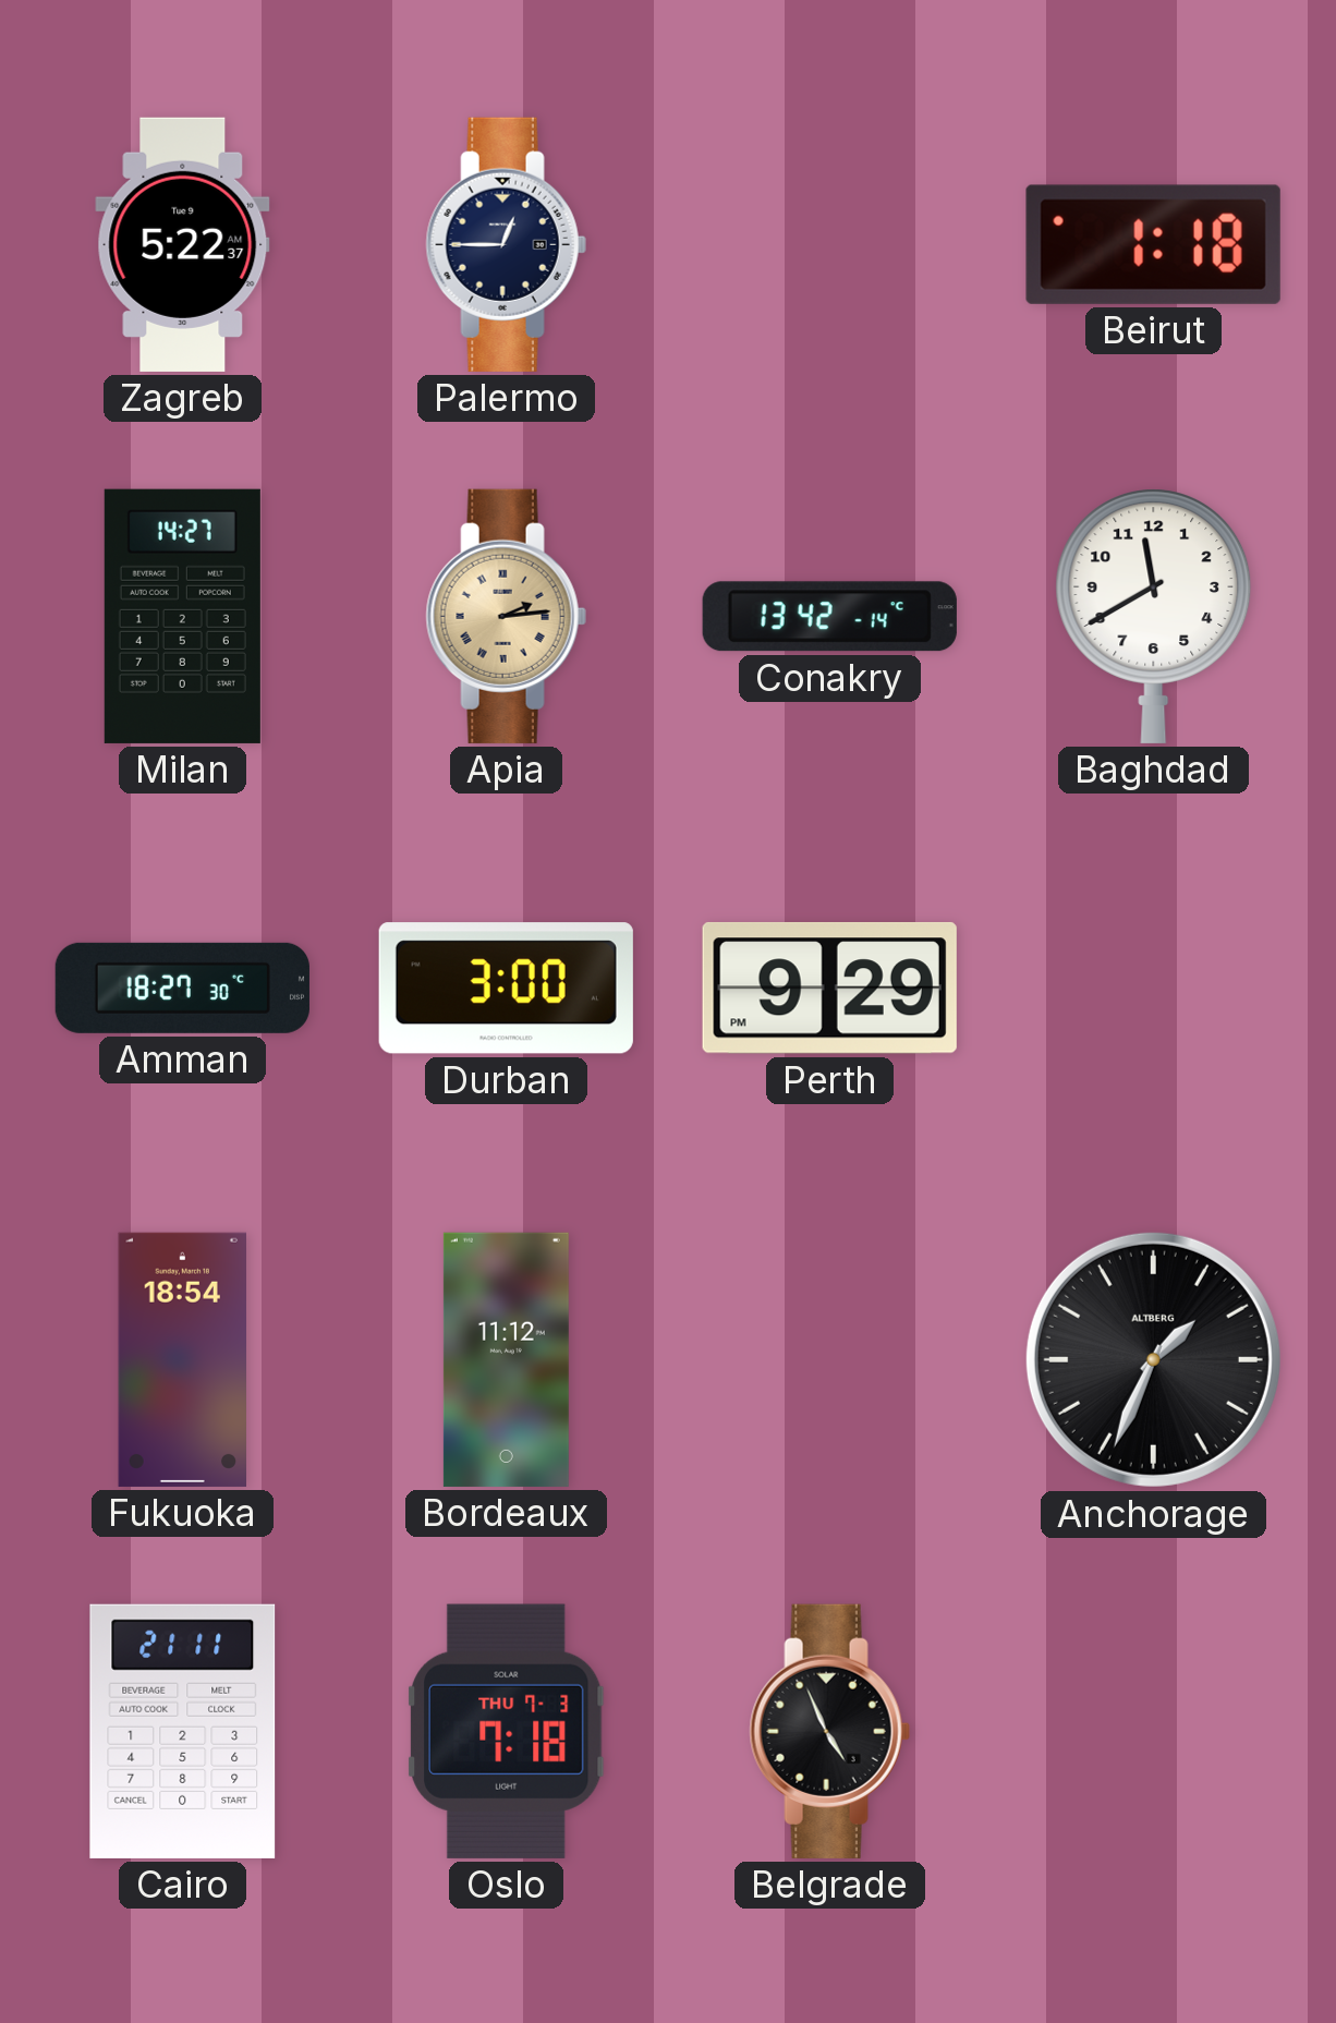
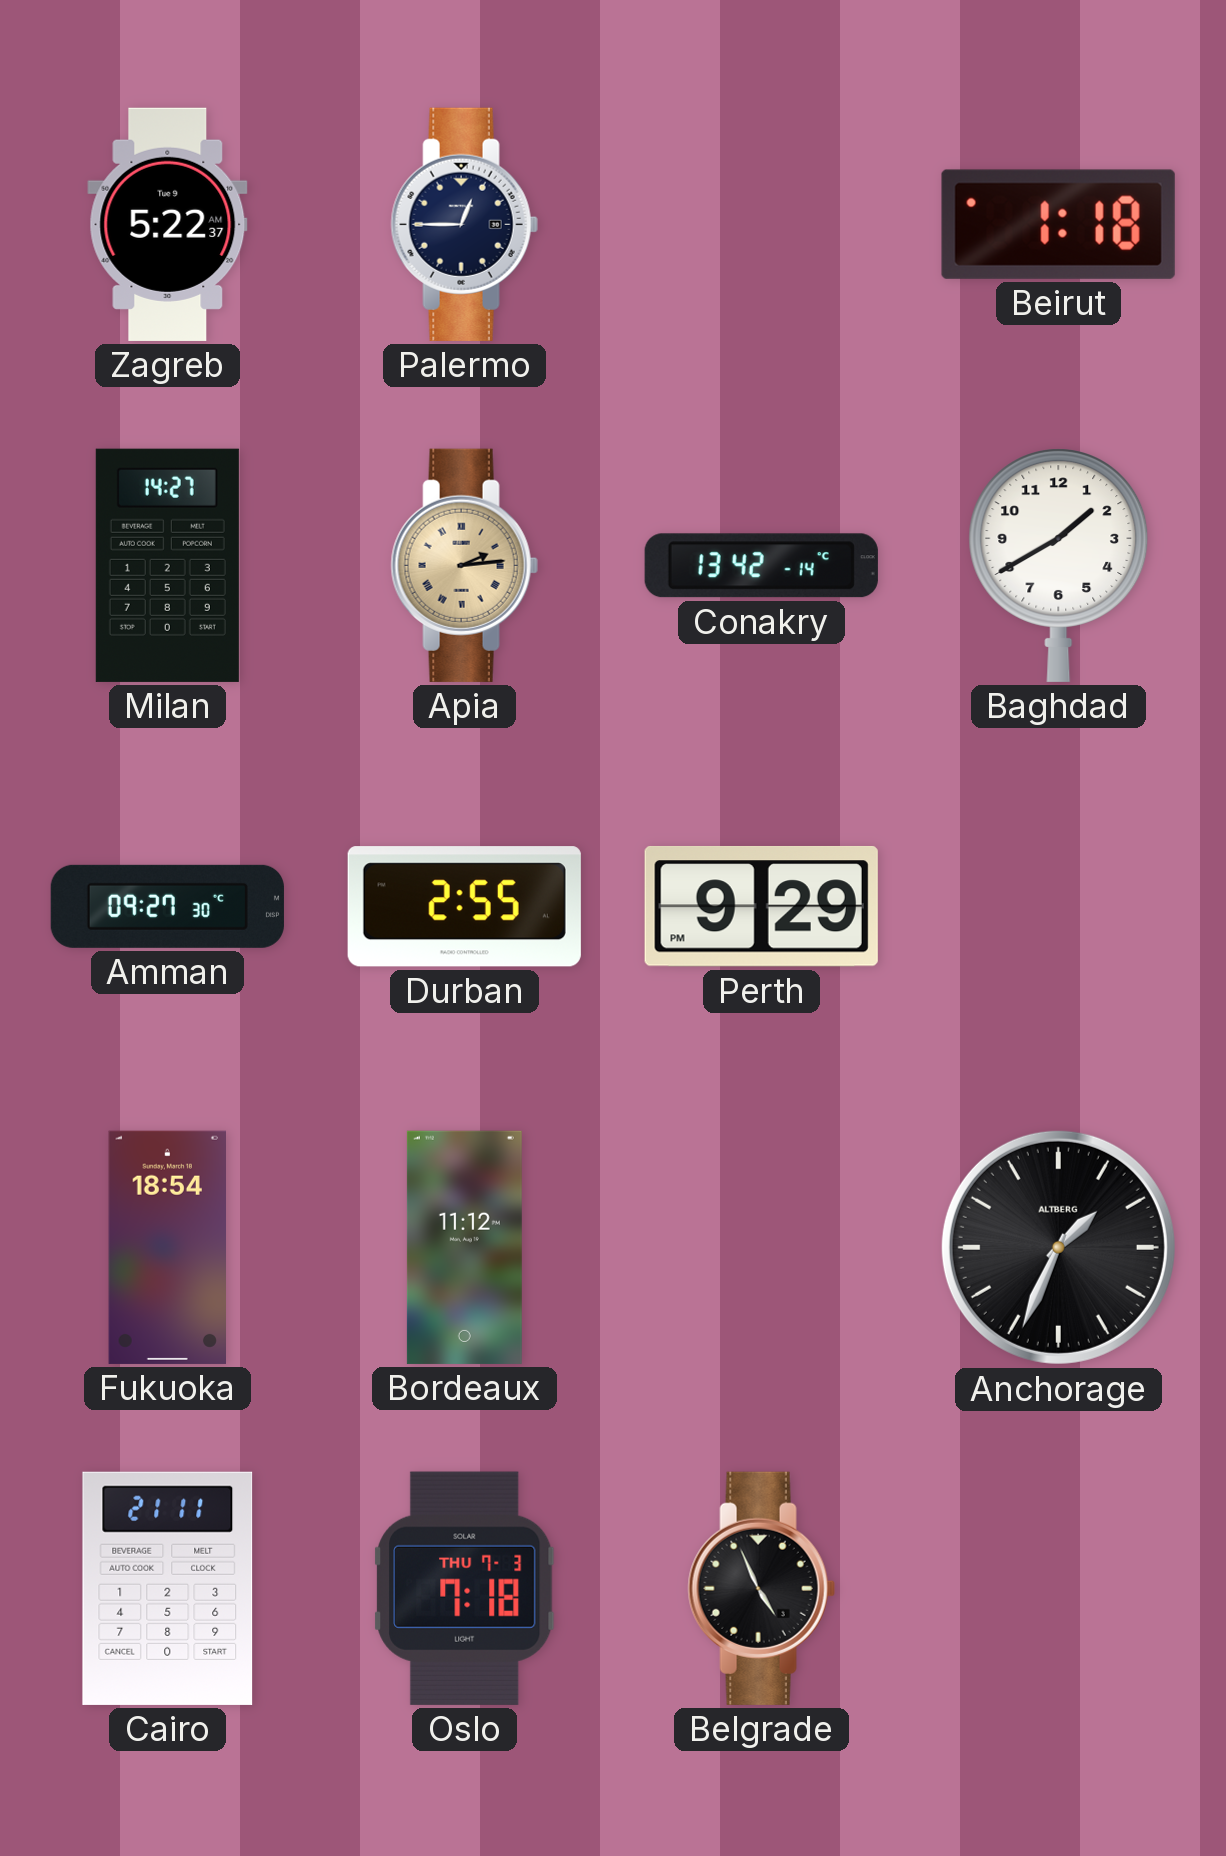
Baghdad: 11:40 -> 1:40
Amman: 18:27 -> 09:27
Durban: 3:00 -> 2:55
